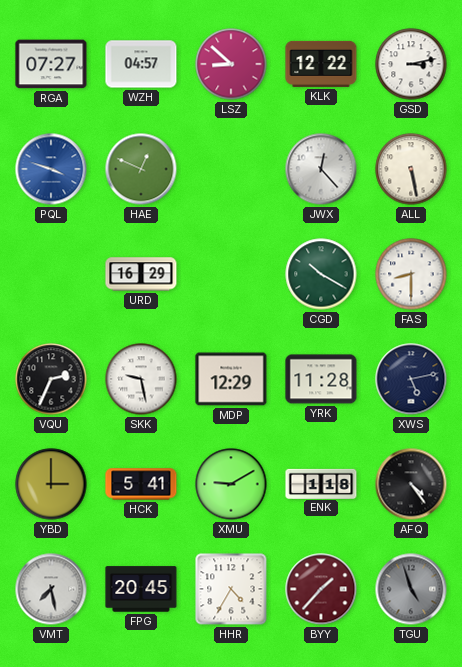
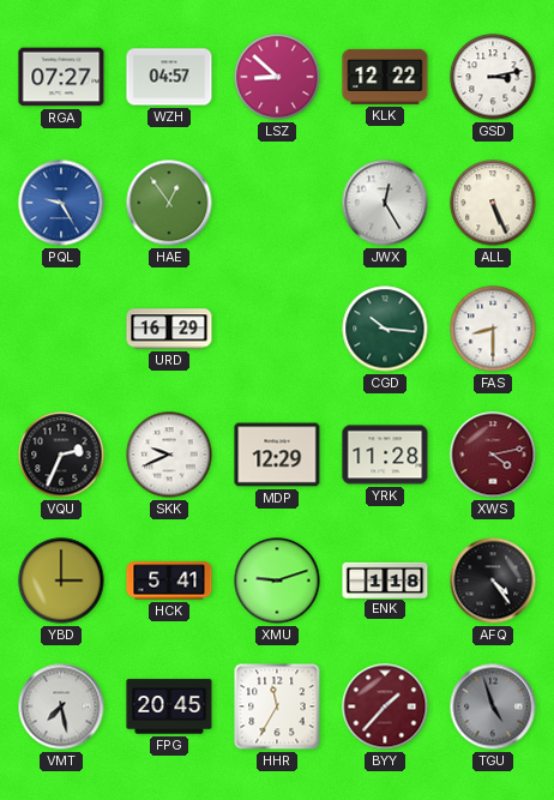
PQL: 3:48 -> 9:25
HAE: 12:49 -> 12:54
JWX: 12:23 -> 12:25
ALL: 5:28 -> 5:26
CGD: 10:20 -> 10:16
SKK: 9:28 -> 9:41
XWS: 5:13 -> 4:13
XWS dial: navy -> burgundy
XMU: 9:10 -> 9:12
HHR: 4:35 -> 11:35
